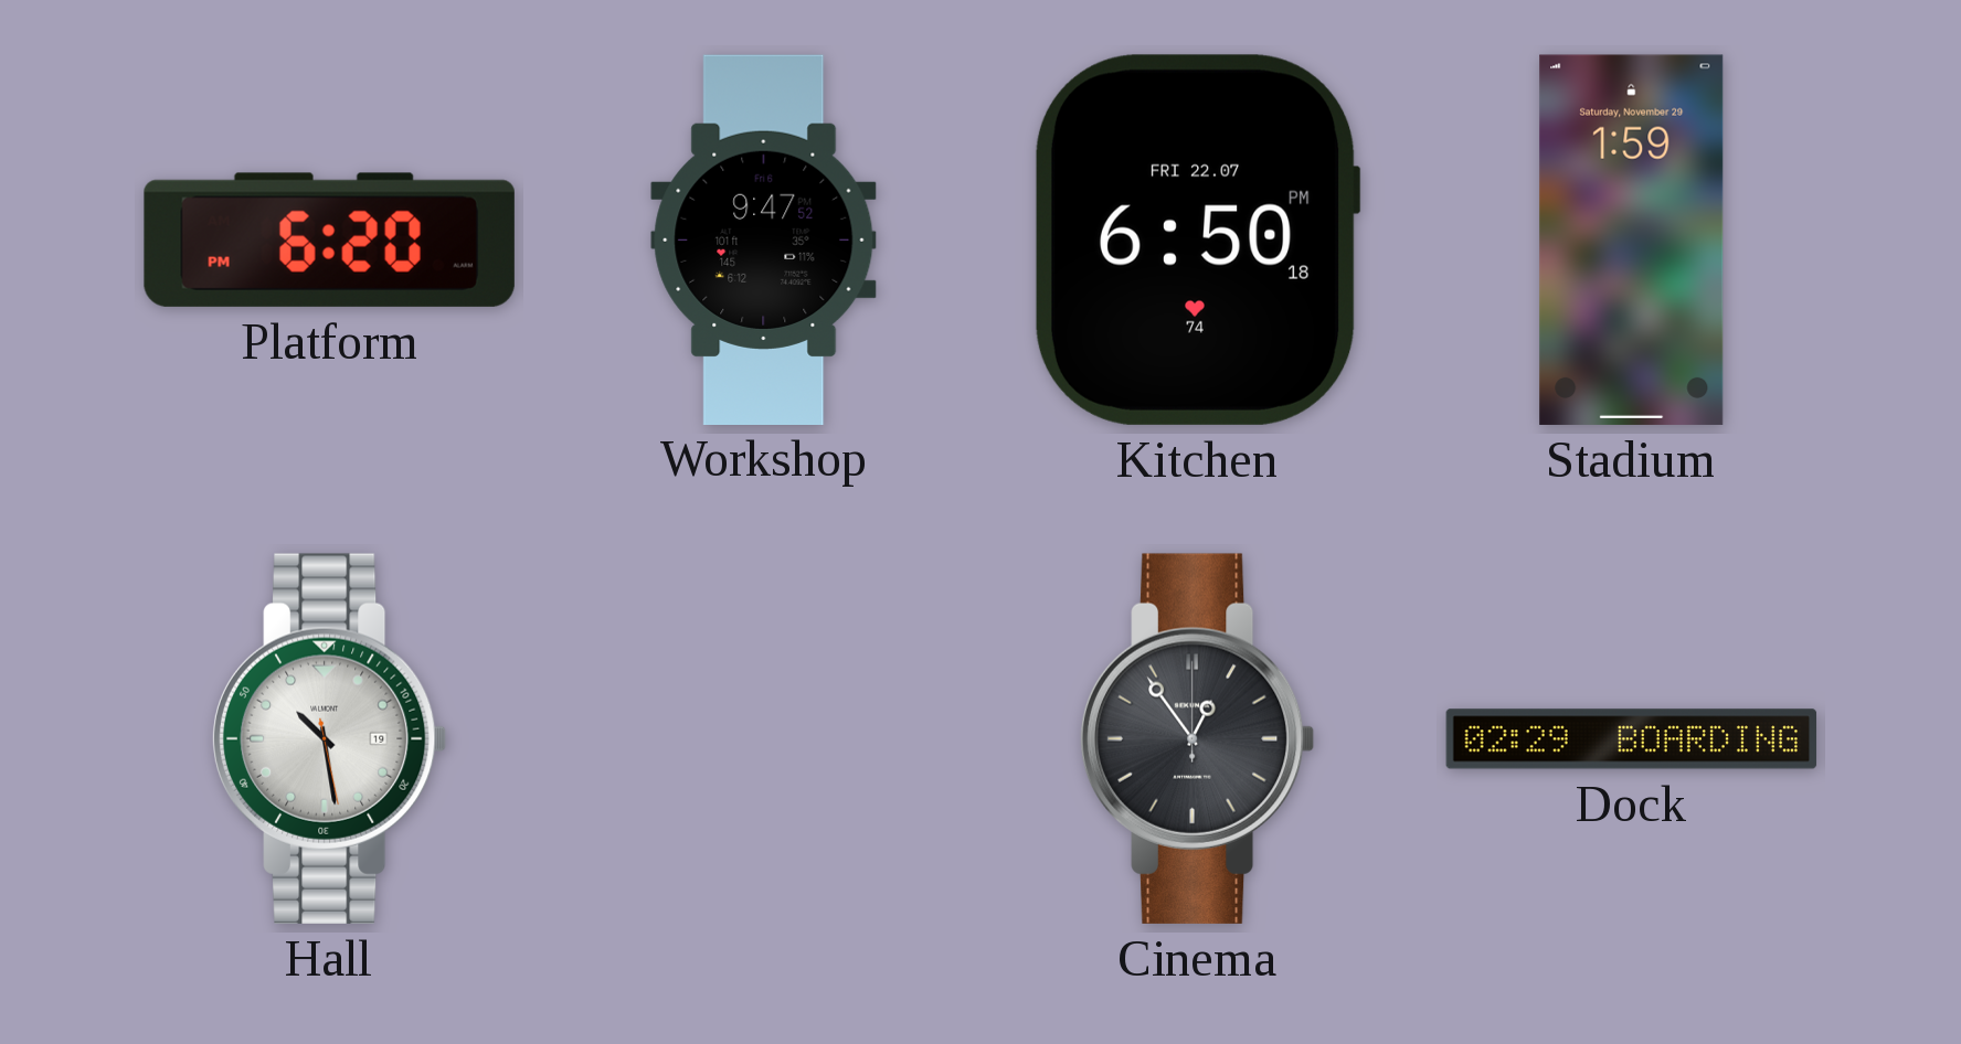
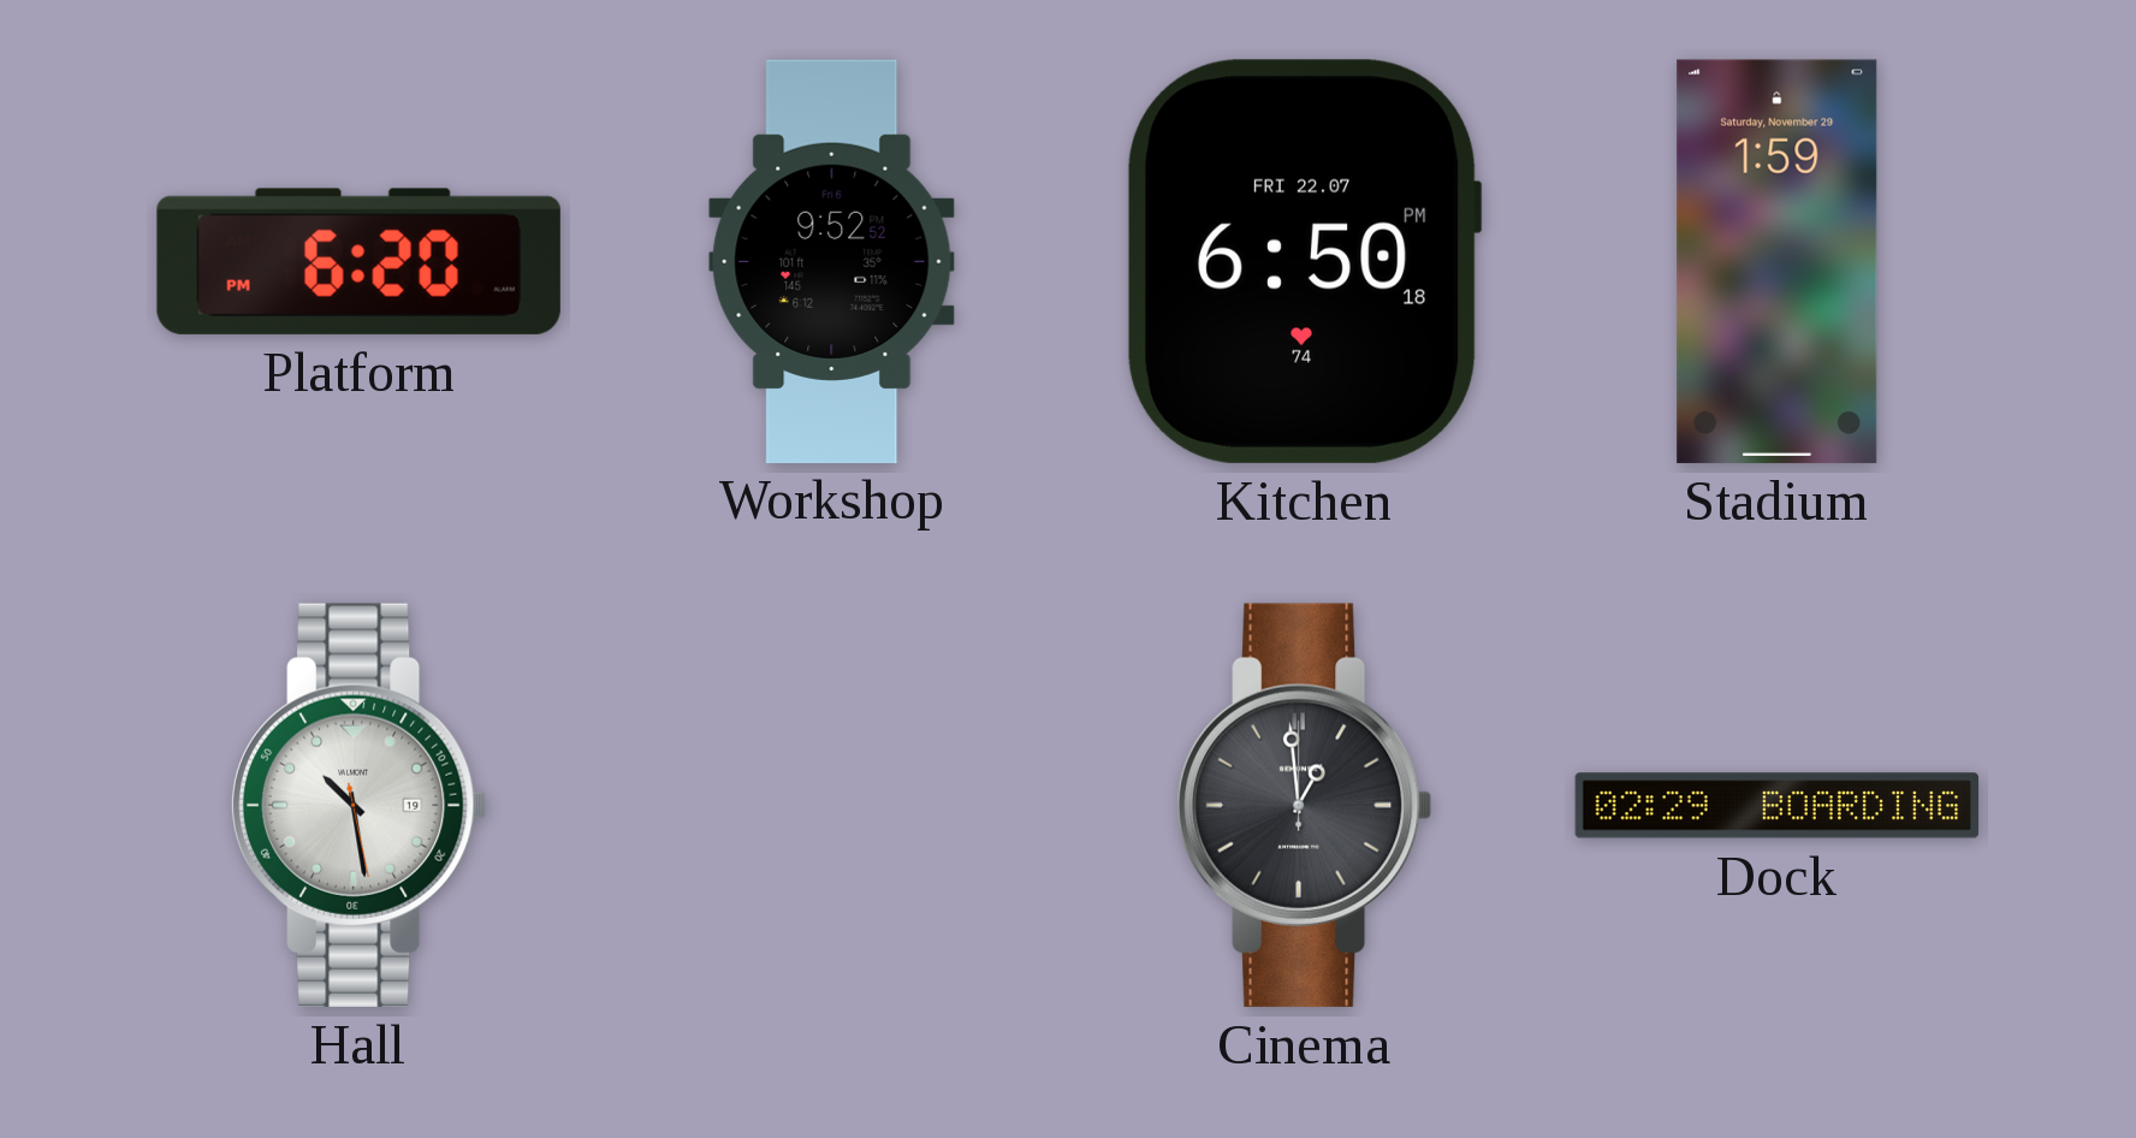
Workshop: 9:47 -> 9:52
Cinema: 12:54 -> 12:59
